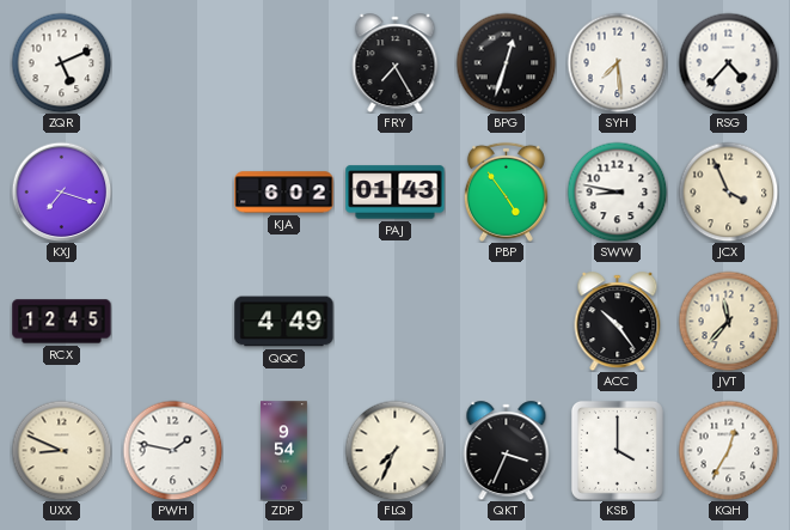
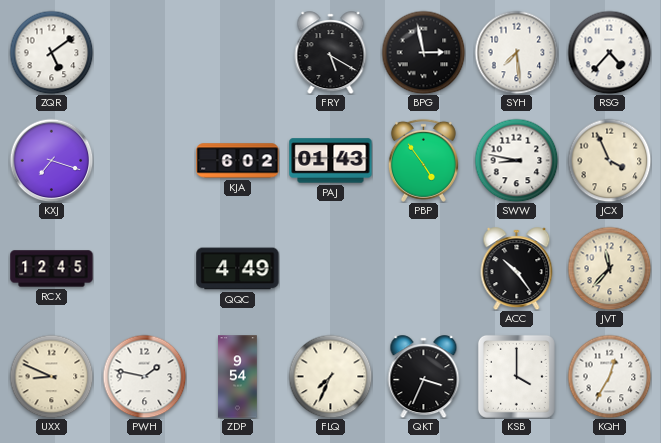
ZQR: 5:11 -> 5:09
FRY: 7:25 -> 5:20
BPG: 12:33 -> 2:58
